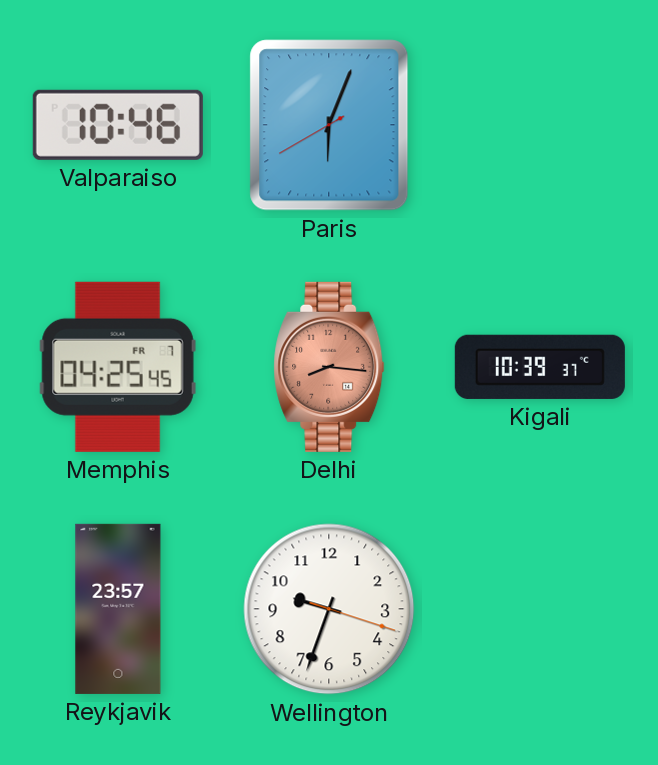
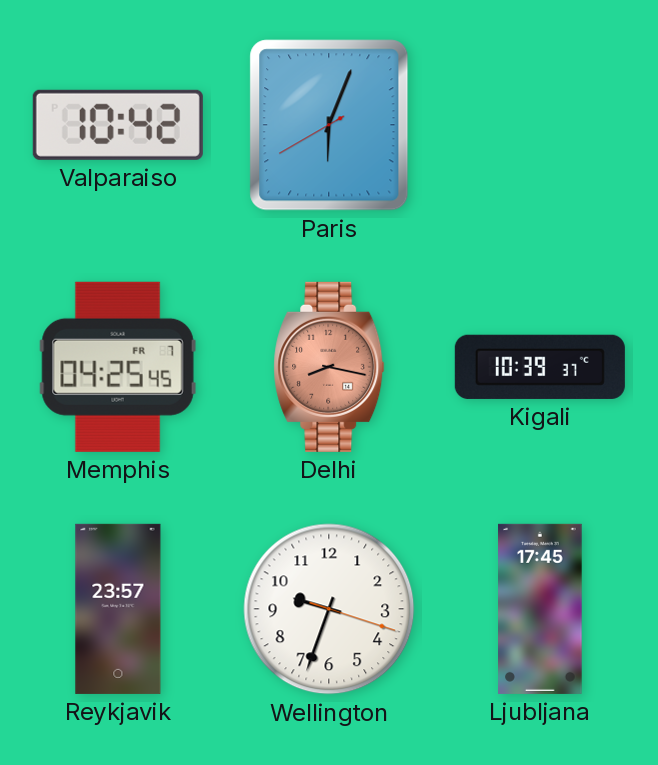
Valparaiso: 10:46 -> 10:42
Delhi: 8:16 -> 8:17
Ljubljana: none -> 17:45
